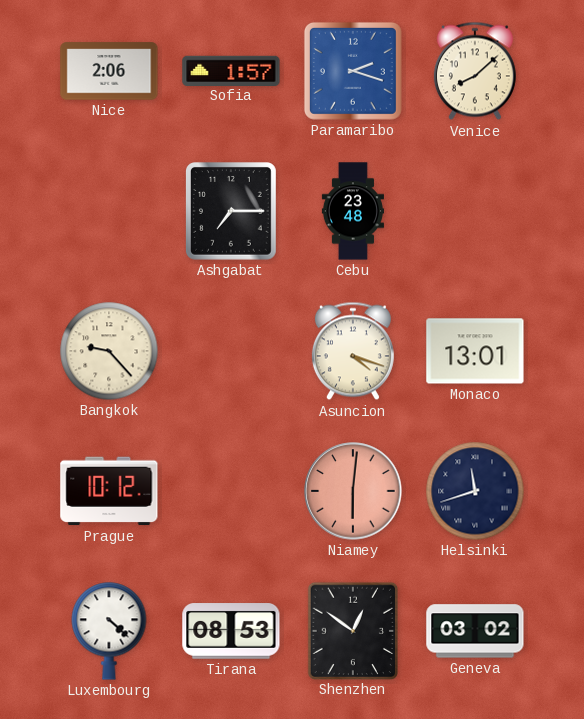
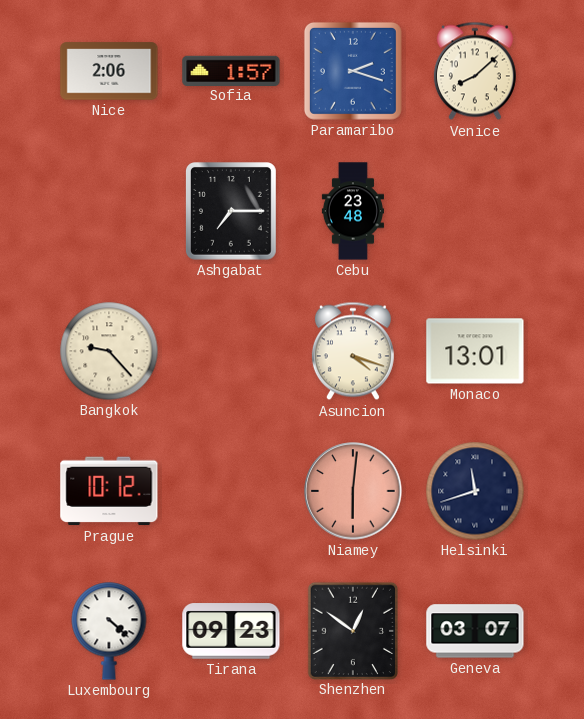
Tirana: 08:53 -> 09:23
Geneva: 03:02 -> 03:07
